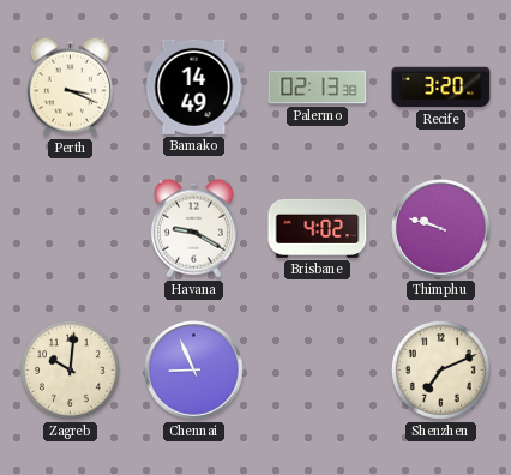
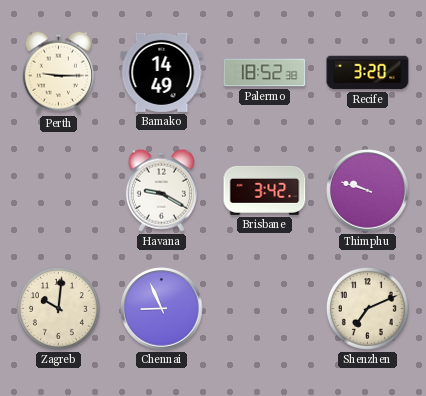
Perth: 3:19 -> 9:15
Palermo: 02:13 -> 18:52
Brisbane: 4:02 -> 3:42
